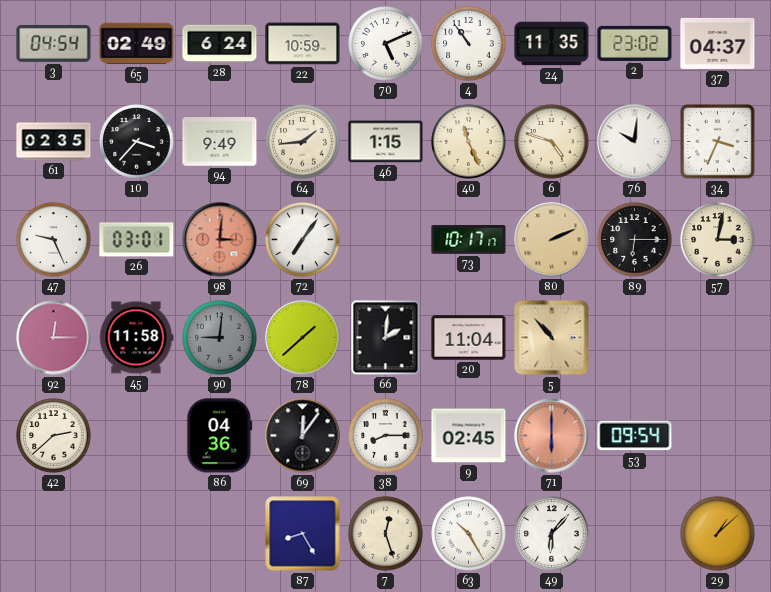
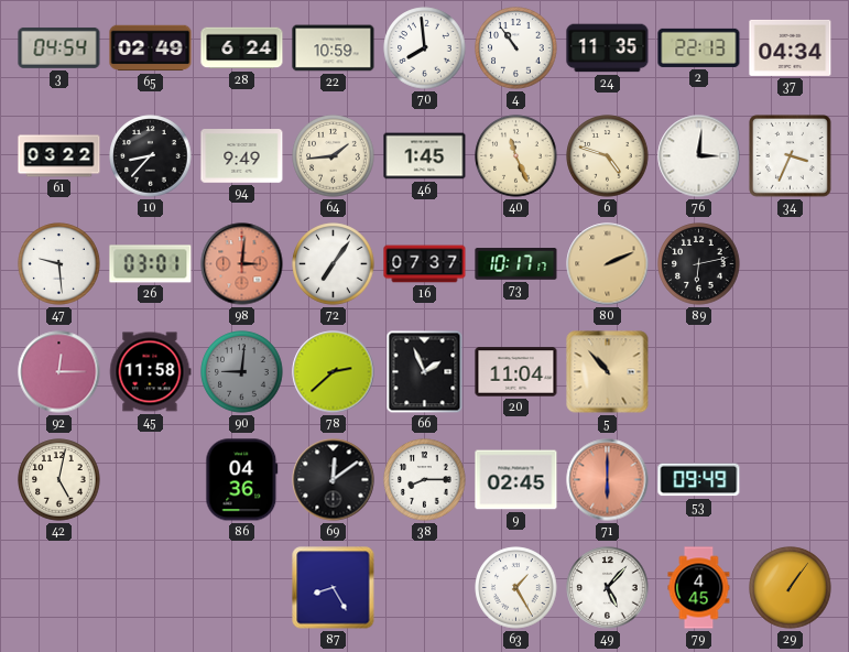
70: 5:11 -> 7:59
2: 23:02 -> 22:13
37: 04:37 -> 04:34
61: 02:35 -> 03:22
10: 3:37 -> 8:37
46: 1:15 -> 1:45
76: 10:01 -> 3:01
47: 9:26 -> 9:29
16: none -> 07:37
89: 6:15 -> 6:13
57: 3:02 -> none
78: 1:38 -> 2:38
66: 2:01 -> 1:56
42: 2:38 -> 5:02
69: 12:06 -> 12:09
53: 09:54 -> 09:49
7: 12:27 -> none
63: 10:25 -> 1:25
49: 6:07 -> 5:07
79: none -> 4:45
29: 1:08 -> 1:06
